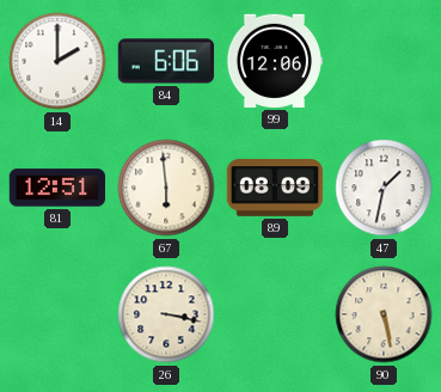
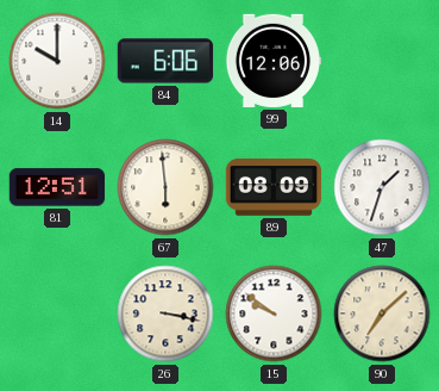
14: 2:00 -> 10:00
47: 1:32 -> 1:33
15: none -> 9:51
90: 5:28 -> 7:08
